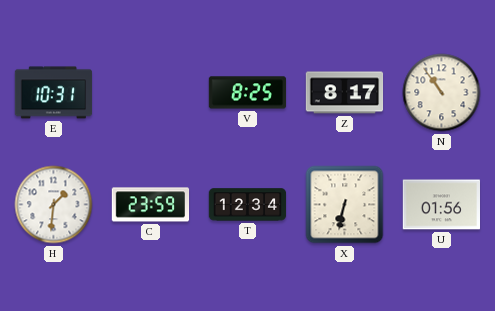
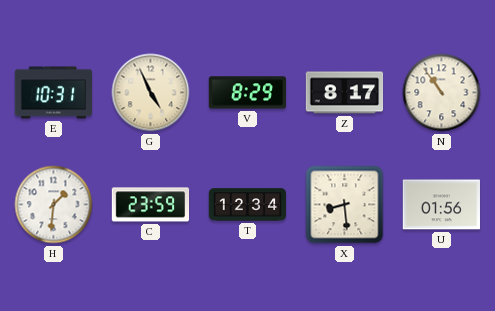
G: none -> 4:56
V: 8:25 -> 8:29
X: 6:32 -> 8:29
